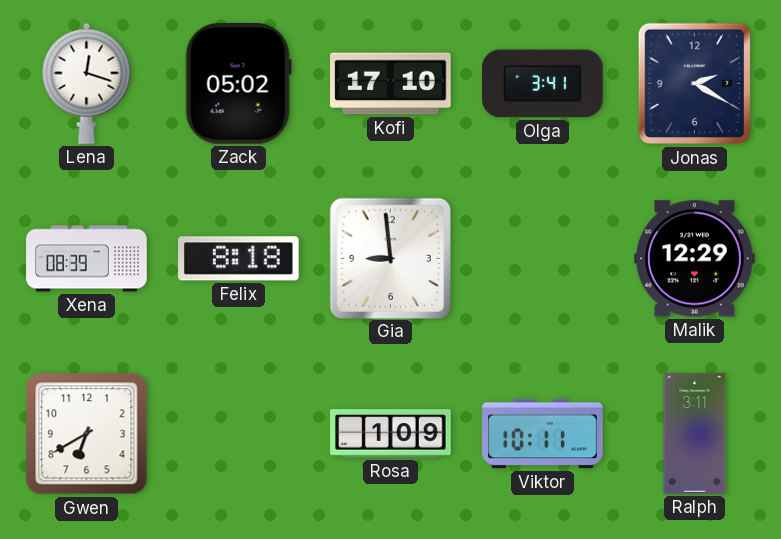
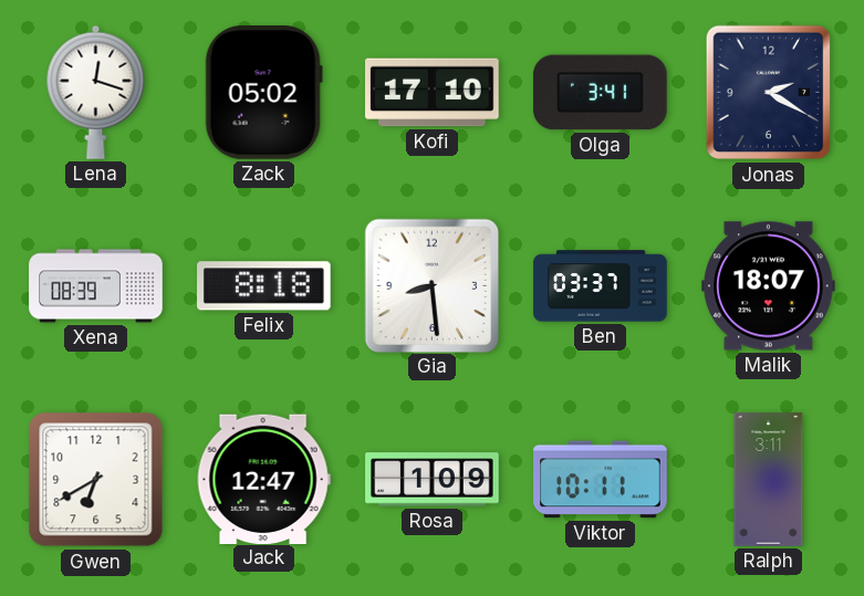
Gia: 8:59 -> 8:29
Ben: none -> 03:37
Malik: 12:29 -> 18:07
Jack: none -> 12:47
